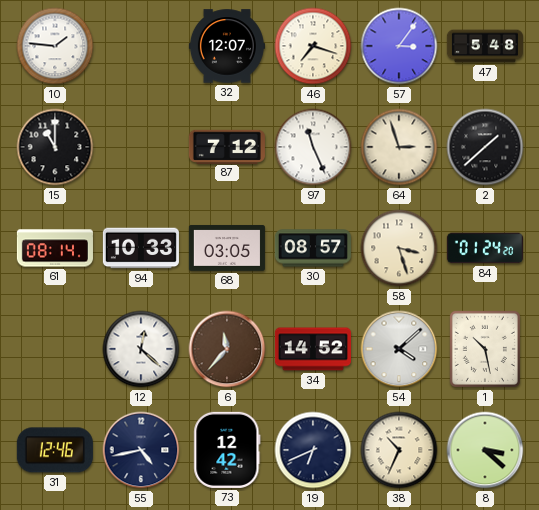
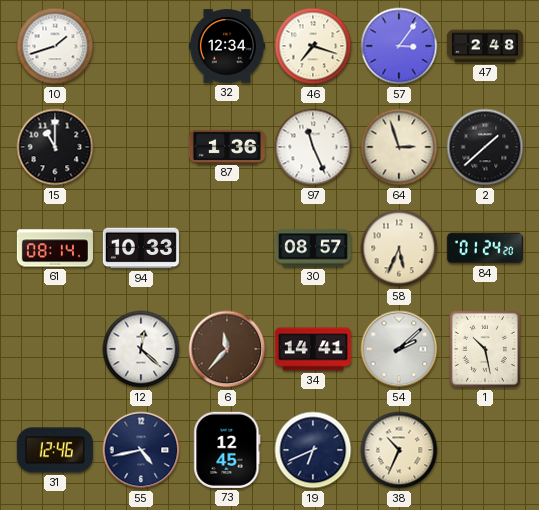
10: 1:46 -> 1:42
32: 12:07 -> 12:34
47: 5:48 -> 2:48
87: 7:12 -> 1:36
68: 03:05 -> none
58: 3:27 -> 5:34
34: 14:52 -> 14:41
54: 4:08 -> 2:08
73: 12:42 -> 12:45
8: 3:22 -> none
